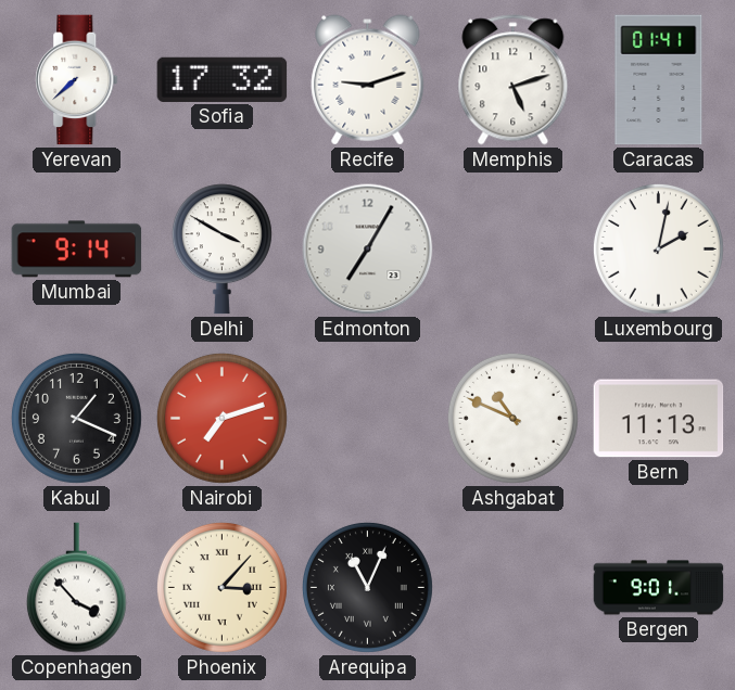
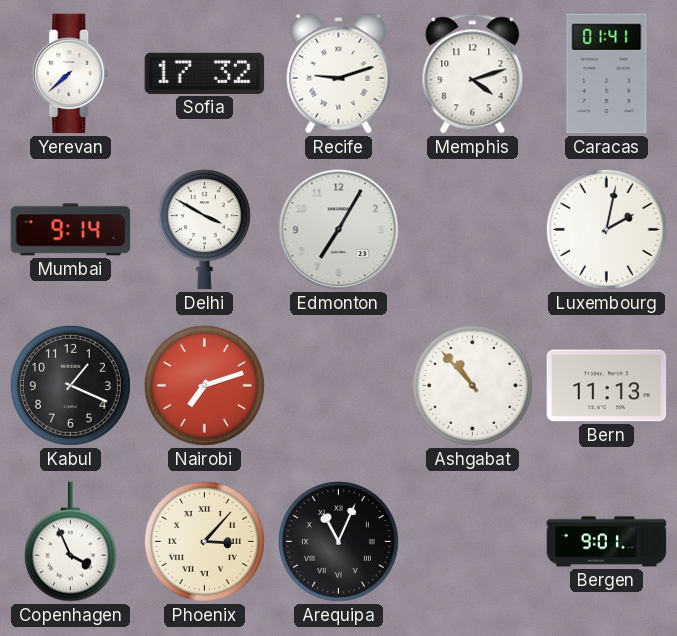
Memphis: 5:12 -> 4:12
Ashgabat: 10:49 -> 10:53
Copenhagen: 3:53 -> 3:56
